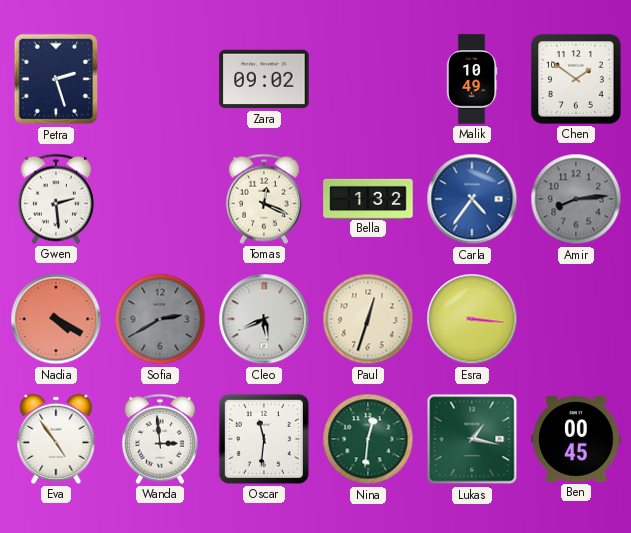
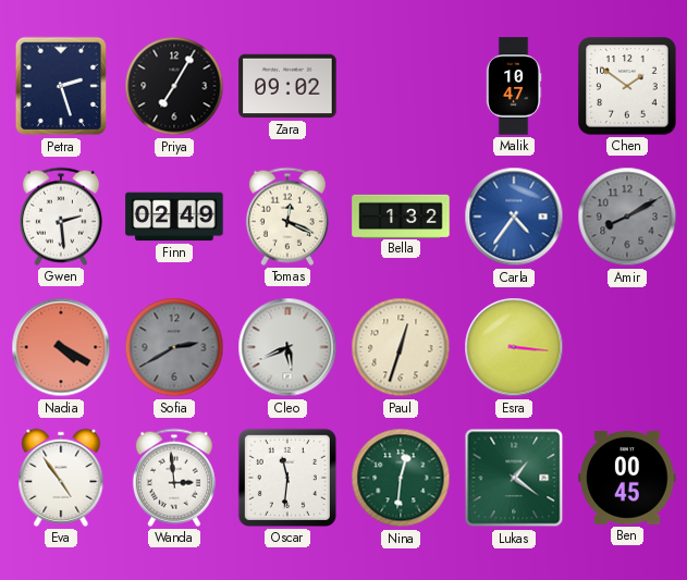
Priya: none -> 7:05
Malik: 10:49 -> 10:47
Finn: none -> 02:49
Amir: 8:14 -> 8:10
Lukas: 1:17 -> 1:21
